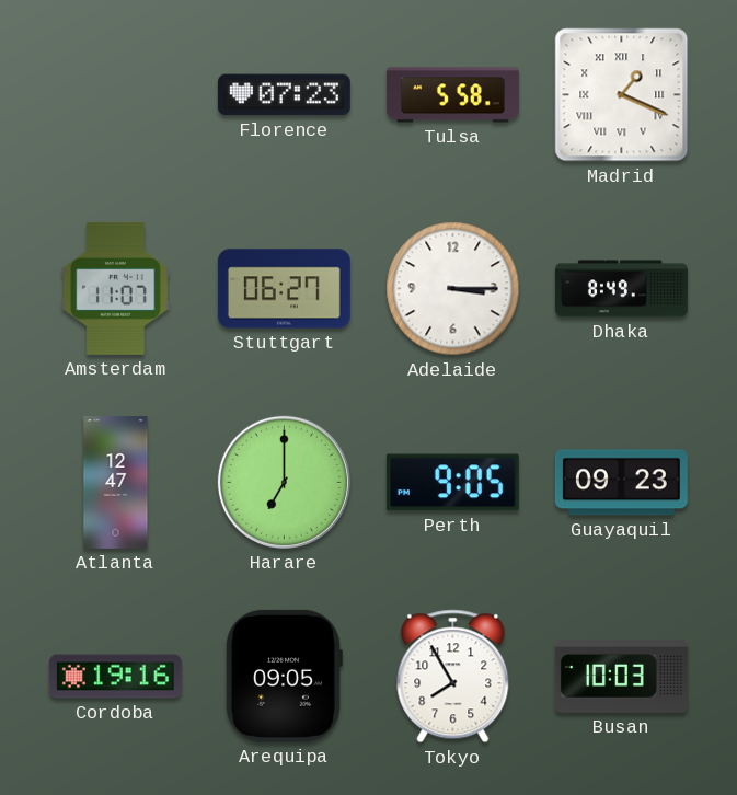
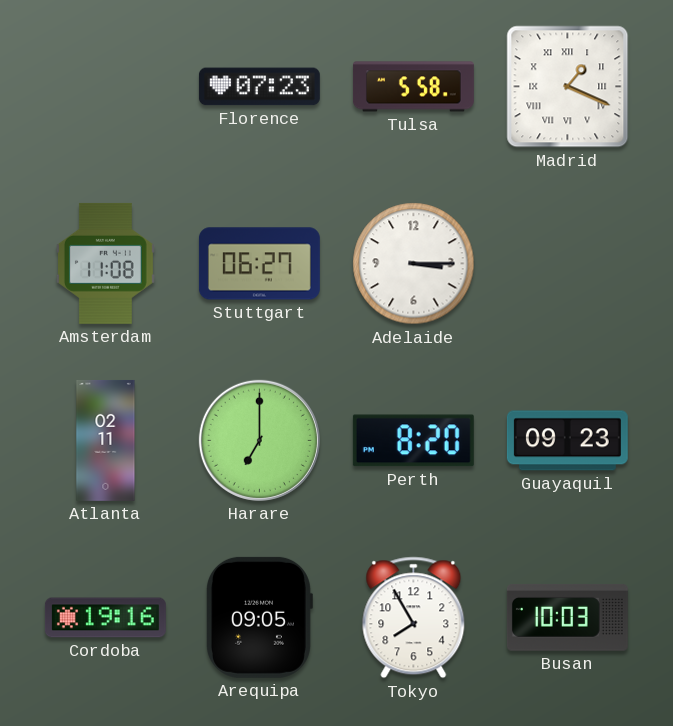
Amsterdam: 11:07 -> 11:08
Dhaka: 8:49 -> none
Atlanta: 12:47 -> 02:11
Perth: 9:05 -> 8:20
